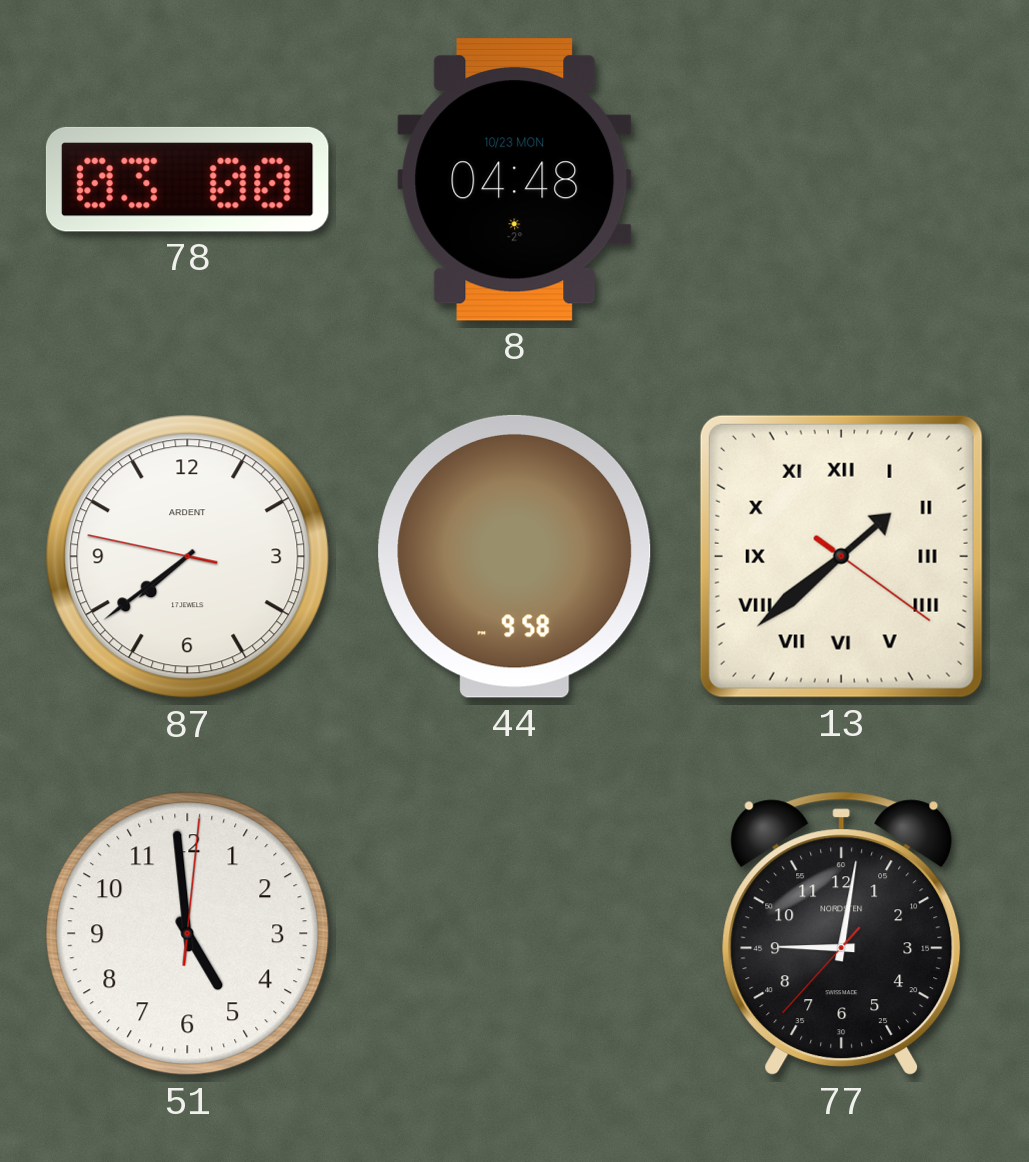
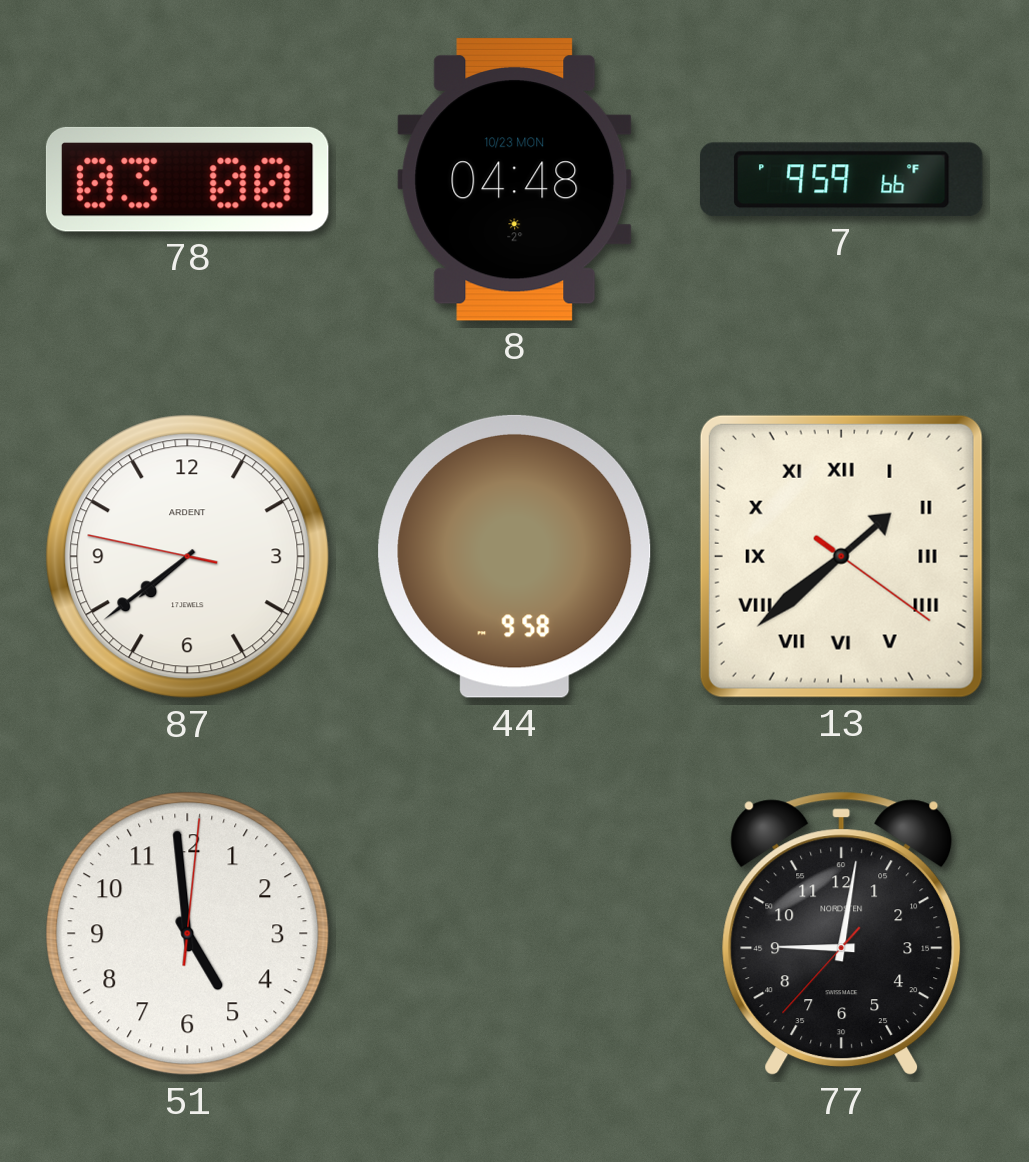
7: none -> 9:59
